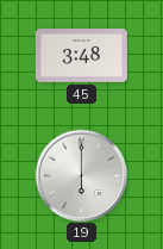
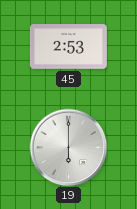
45: 3:48 -> 2:53
